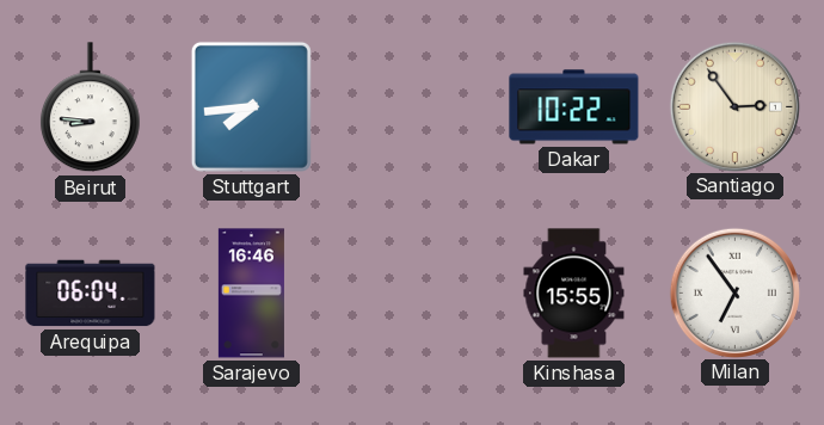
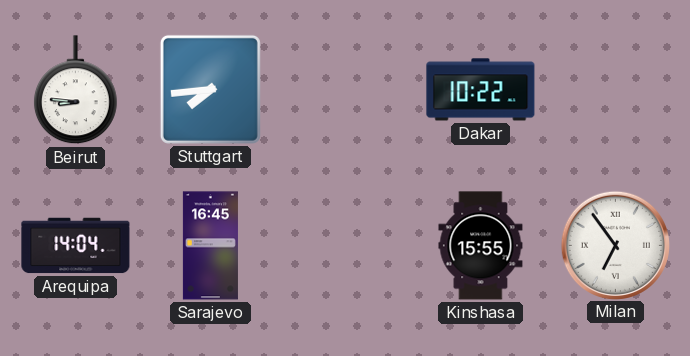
Santiago: 2:54 -> none
Arequipa: 06:04 -> 14:04
Sarajevo: 16:46 -> 16:45
